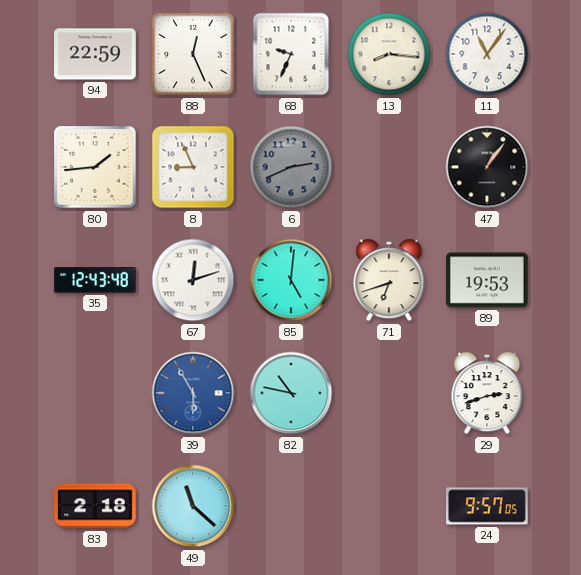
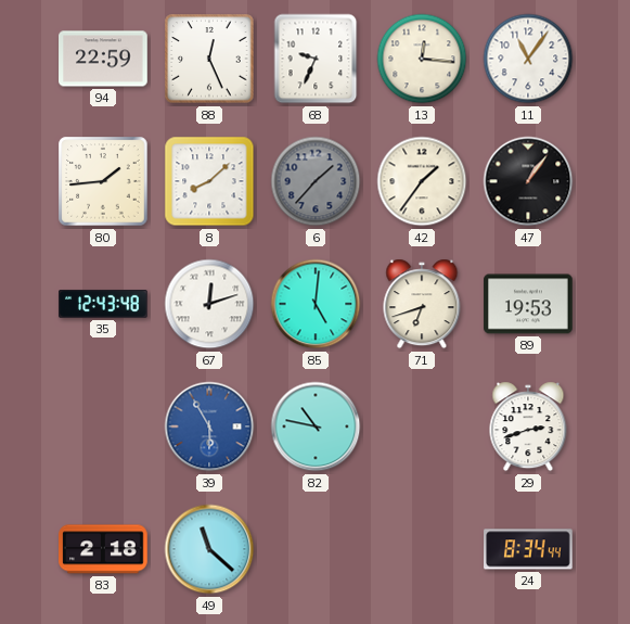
13: 8:16 -> 12:16
8: 8:56 -> 8:08
6: 2:41 -> 1:37
42: none -> 1:36
24: 9:57 -> 8:34
